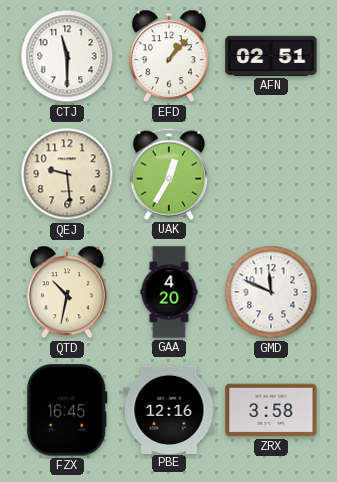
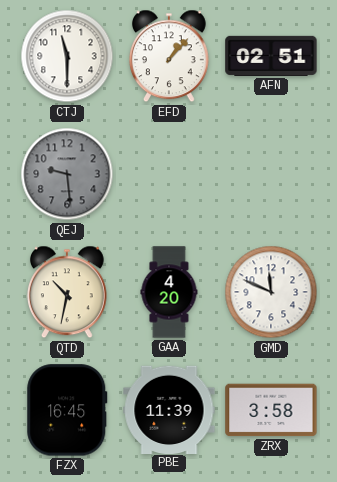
QEJ dial: cream -> grey
UAK: 12:35 -> none
PBE: 12:16 -> 11:39
